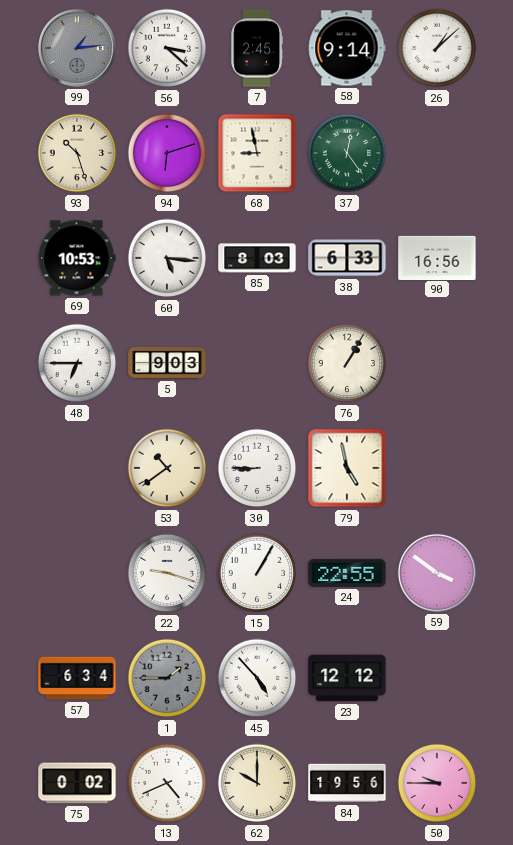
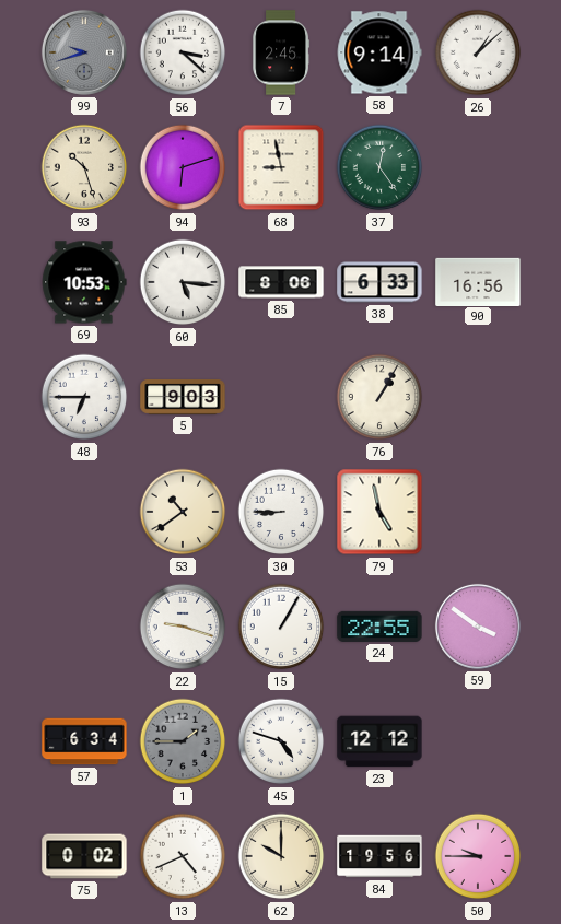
99: 1:14 -> 9:42
85: 8:03 -> 8:06
45: 4:53 -> 4:48
